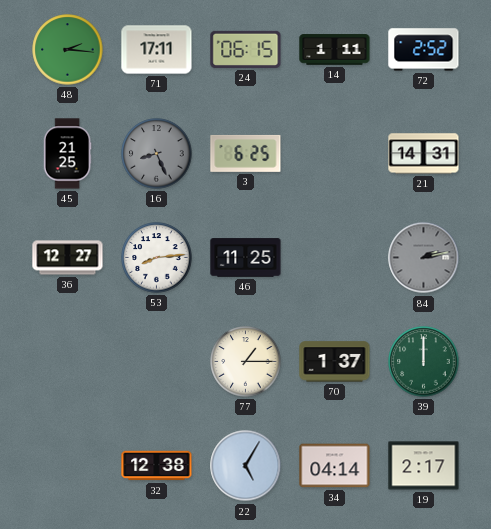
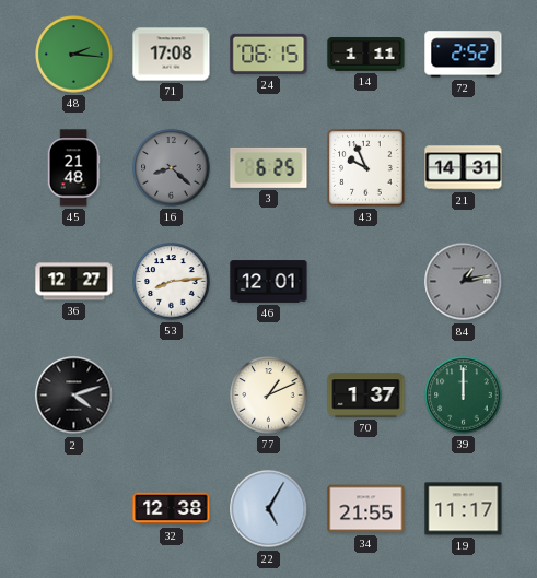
71: 17:11 -> 17:08
45: 21:25 -> 21:48
16: 8:26 -> 8:22
43: none -> 9:56
46: 11:25 -> 12:01
84: 2:13 -> 1:13
2: none -> 4:12
77: 1:15 -> 1:11
34: 04:14 -> 21:55
19: 2:17 -> 11:17
